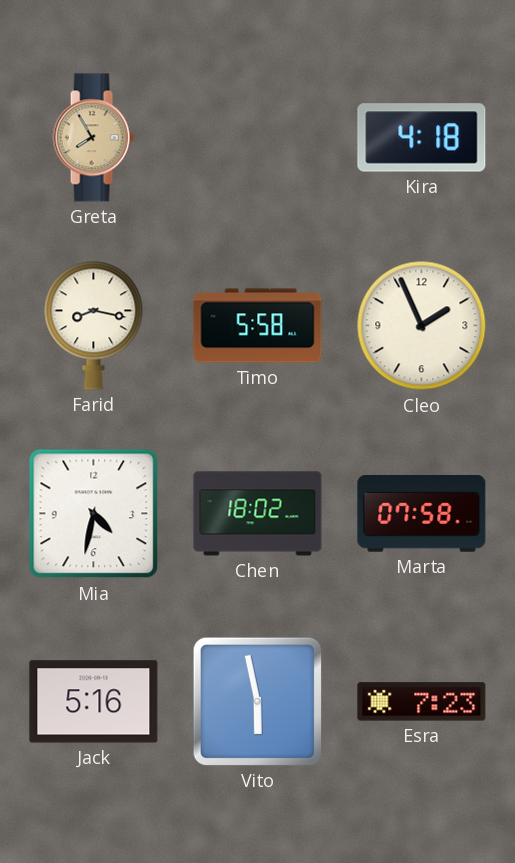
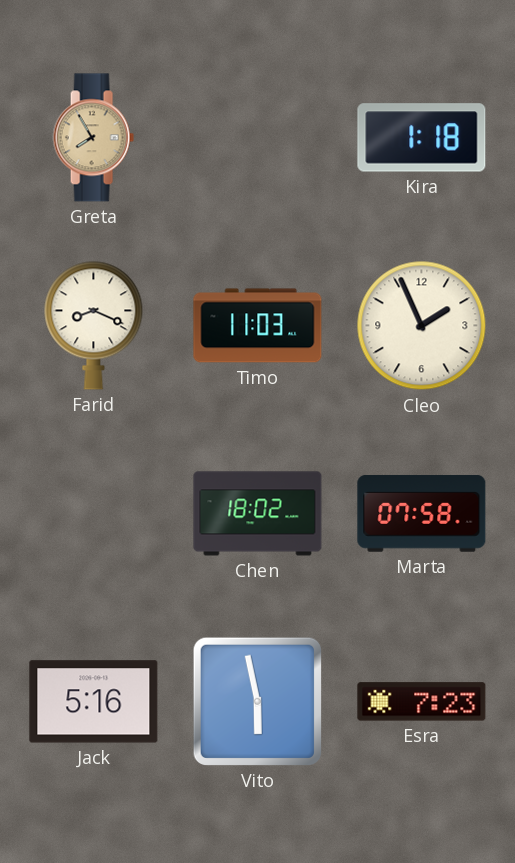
Kira: 4:18 -> 1:18
Farid: 8:17 -> 8:19
Timo: 5:58 -> 11:03
Mia: 4:32 -> none
